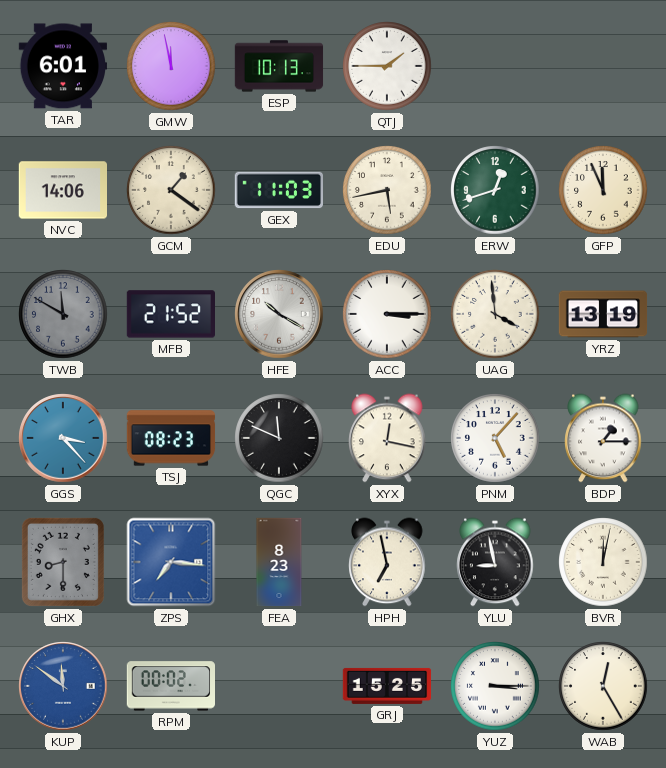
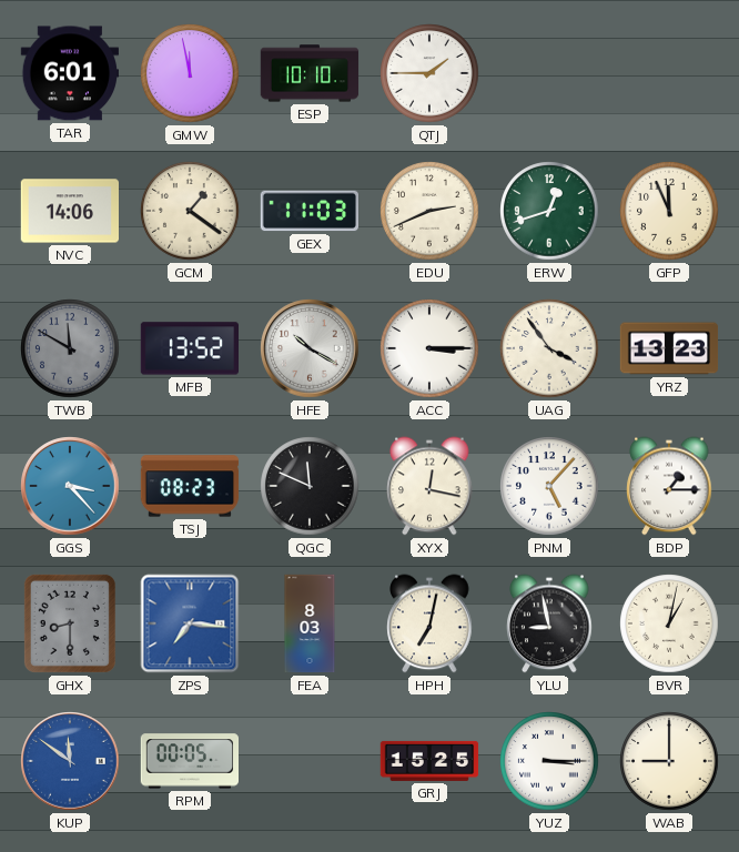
ESP: 10:13 -> 10:10
EDU: 5:43 -> 2:41
MFB: 21:52 -> 13:52
UAG: 3:59 -> 3:54
YRZ: 13:19 -> 13:23
FEA: 8:23 -> 8:03
HPH: 6:58 -> 7:02
BVR: 12:02 -> 1:02
RPM: 00:02 -> 00:05
WAB: 12:25 -> 9:00
